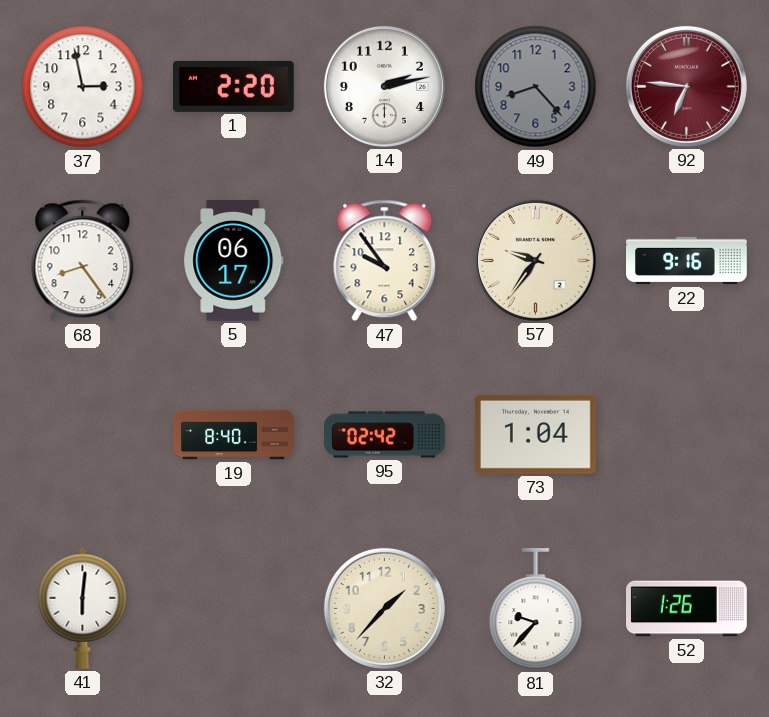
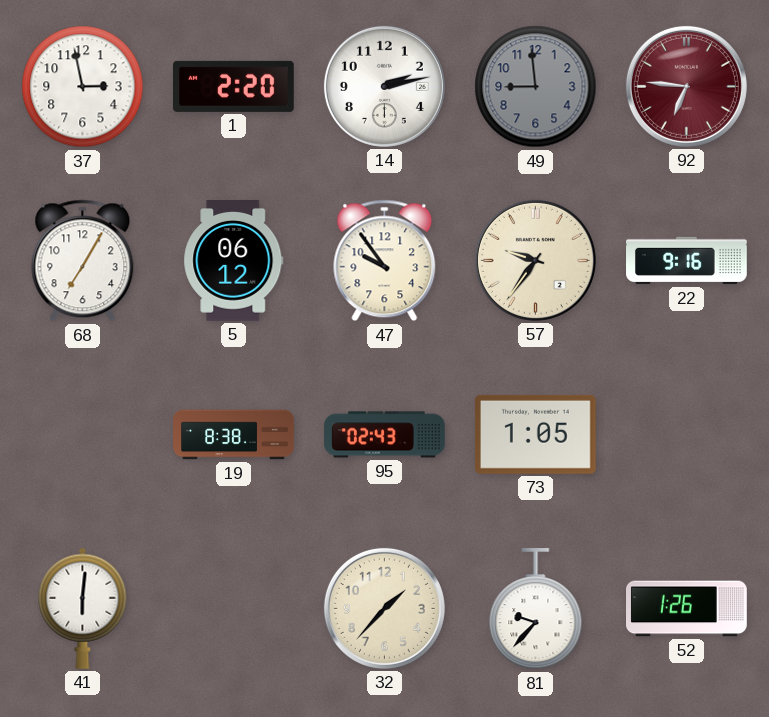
49: 8:23 -> 8:59
68: 8:24 -> 7:05
5: 06:17 -> 06:12
19: 8:40 -> 8:38
95: 02:42 -> 02:43
73: 1:04 -> 1:05
